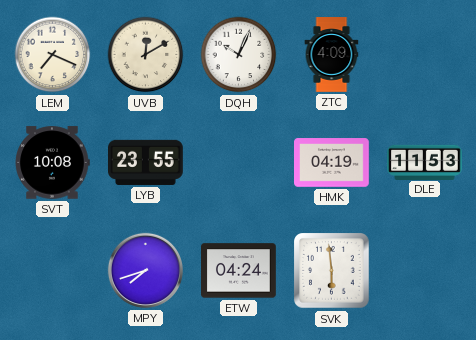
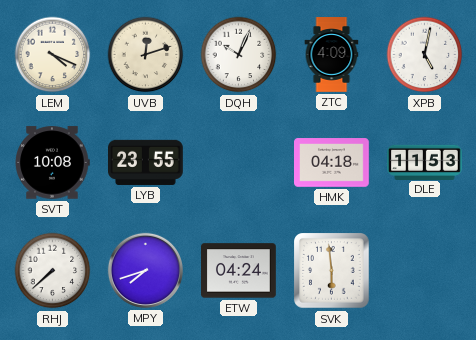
LEM: 7:19 -> 4:19
UVB: 12:10 -> 12:12
XPB: none -> 5:02
HMK: 04:19 -> 04:18
RHJ: none -> 7:38
